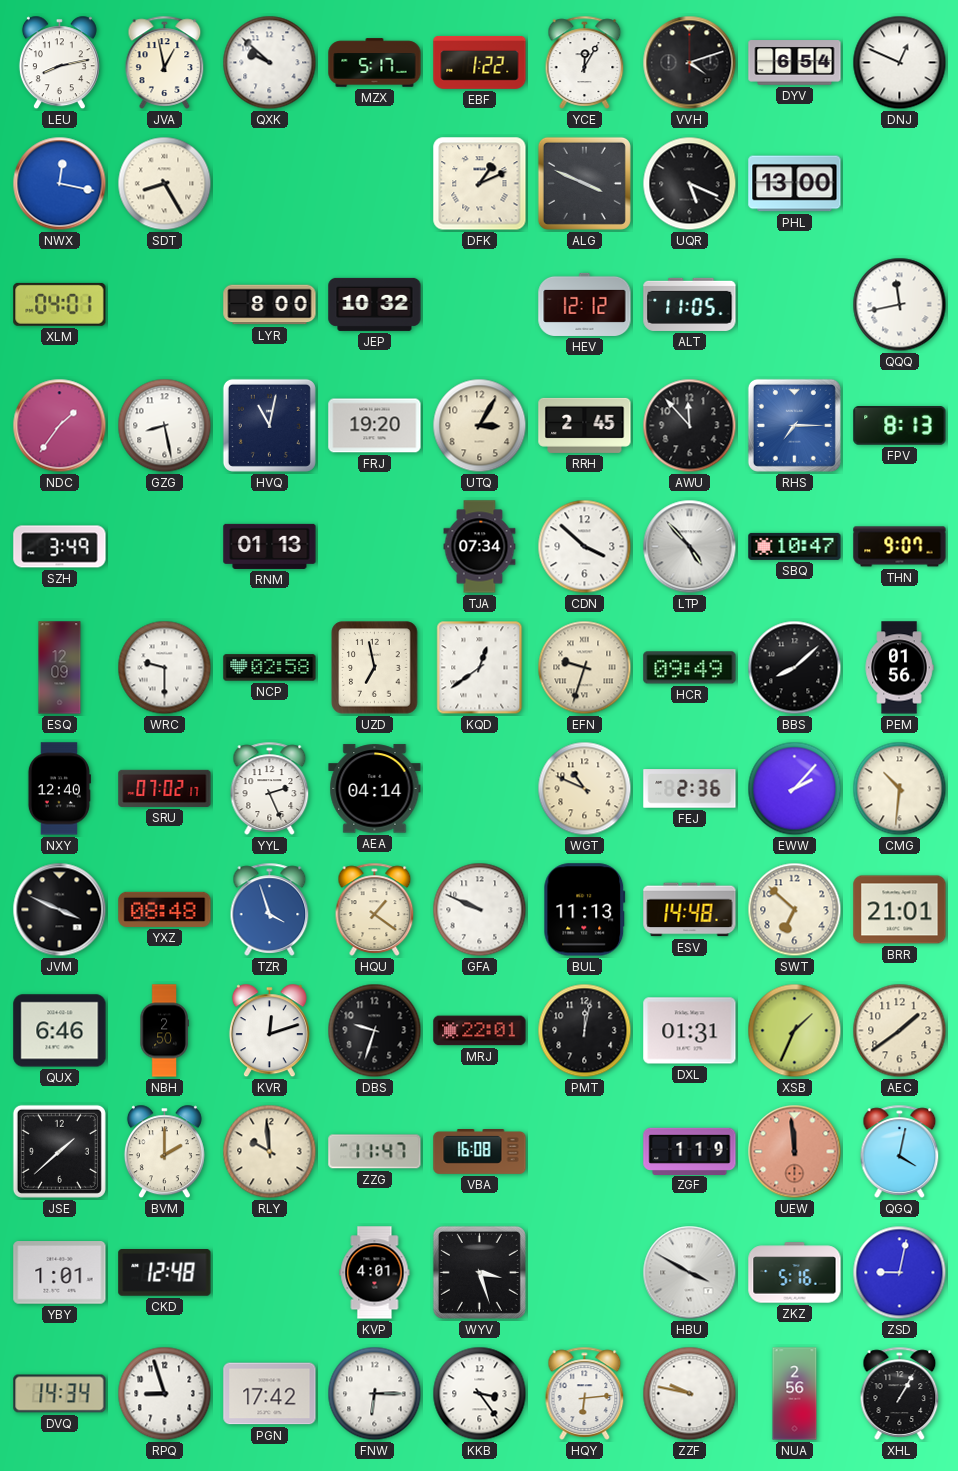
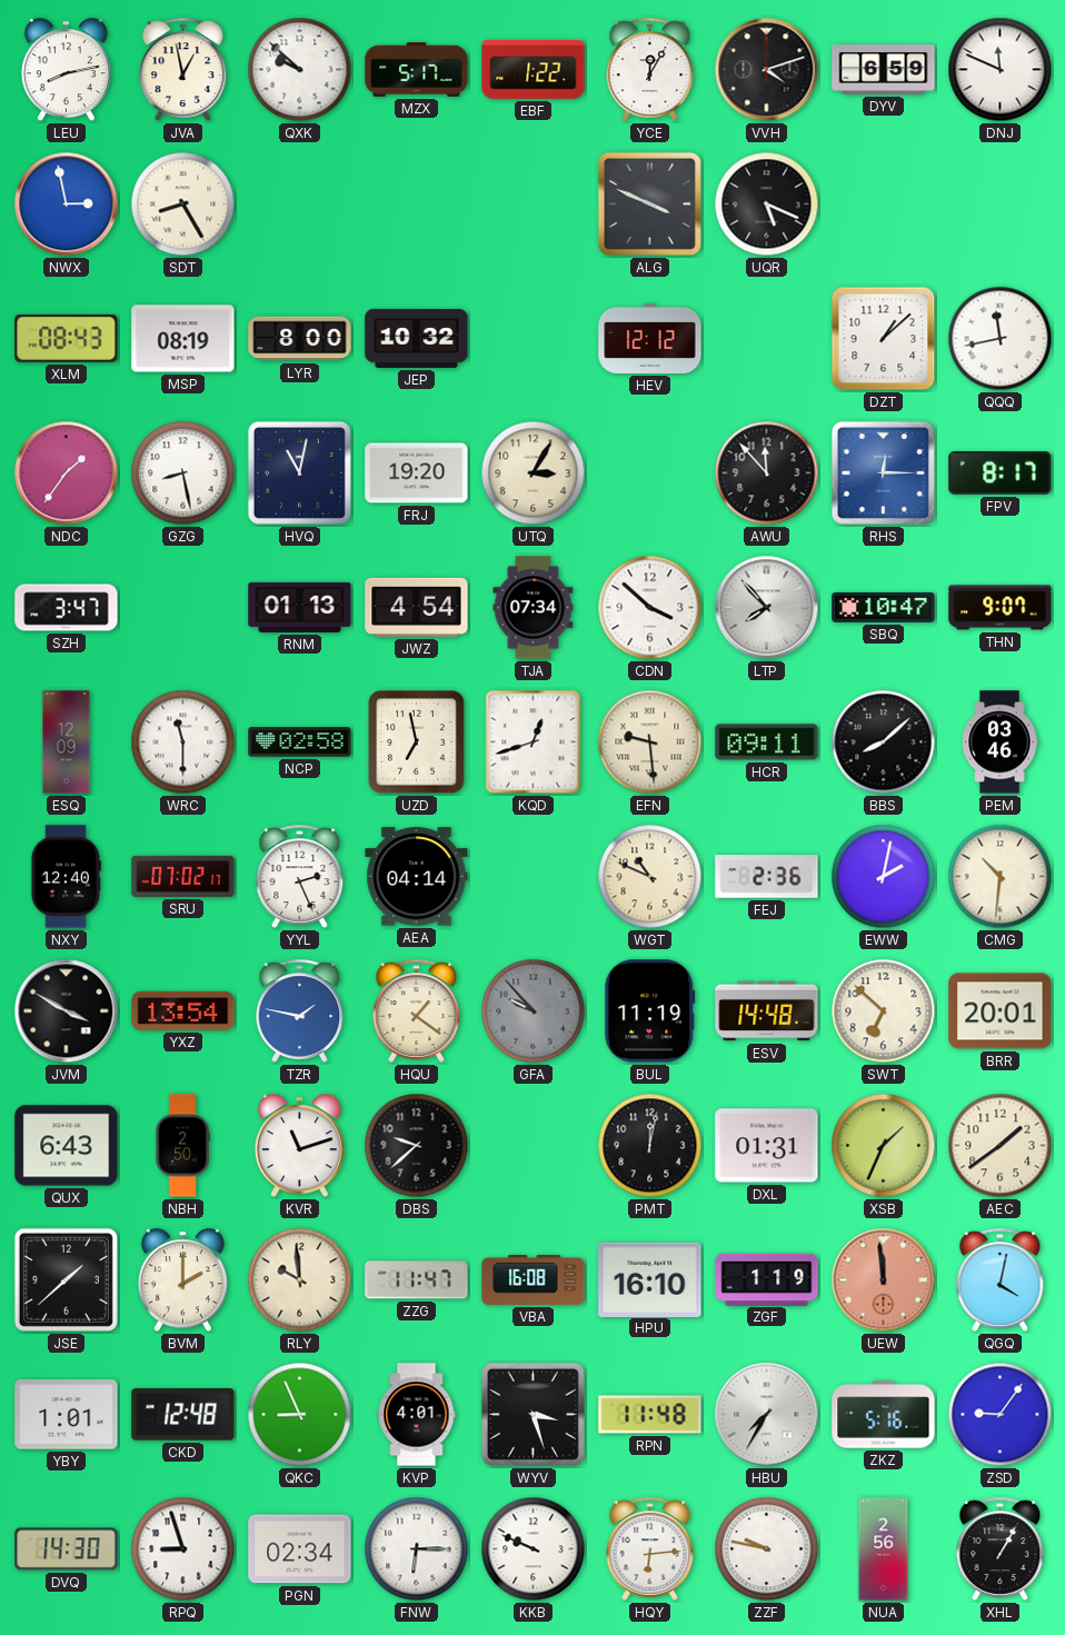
DYV: 6:54 -> 6:59
DNJ: 12:49 -> 11:49
NWX: 12:17 -> 2:58
DFK: 1:11 -> none
PHL: 13:00 -> none
XLM: 04:01 -> 08:43
MSP: none -> 08:19
ALT: 11:05 -> none
DZT: none -> 1:08
RRH: 2:45 -> none
RHS: 7:15 -> 12:15
FPV: 8:13 -> 8:17
SZH: 3:49 -> 3:47
JWZ: none -> 4:54
LTP: 4:53 -> 7:53
WRC: 9:30 -> 11:30
KQD: 12:39 -> 12:42
EFN: 9:33 -> 9:29
HCR: 09:49 -> 09:11
PEM: 01:56 -> 03:46
EWW: 2:07 -> 2:02
JVM: 3:49 -> 3:50
YXZ: 08:48 -> 13:54
TZR: 3:57 -> 1:47
GFA: 9:49 -> 9:53
GFA dial: white -> grey
BUL: 11:13 -> 11:19
BRR: 21:01 -> 20:01
QUX: 6:46 -> 6:43
KVR: 12:12 -> 11:12
DBS: 9:33 -> 9:38
MRJ: 22:01 -> none
HPU: none -> 16:10
QKC: none -> 8:56
RPN: none -> 11:48
HBU: 3:50 -> 7:35
ZSD: 9:02 -> 9:06
DVQ: 14:34 -> 14:30
PGN: 17:42 -> 02:34
KKB: 3:24 -> 9:49
